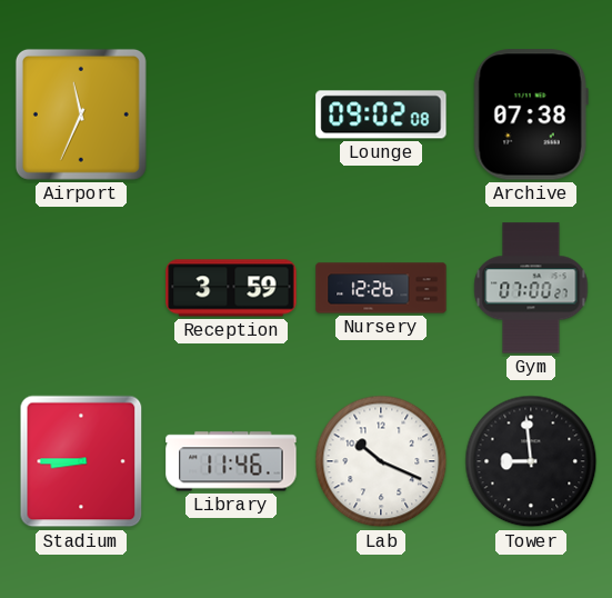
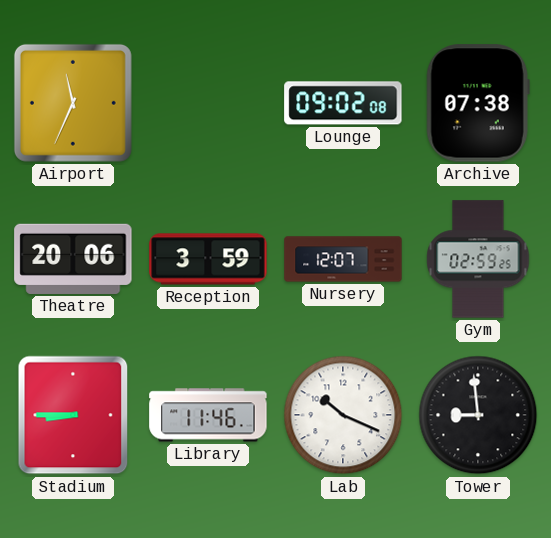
Theatre: none -> 20:06
Nursery: 12:26 -> 12:07
Gym: 07:00 -> 02:59
